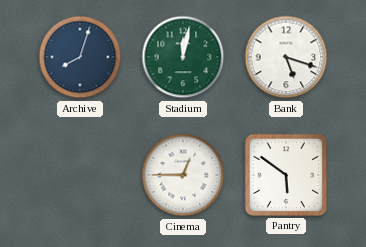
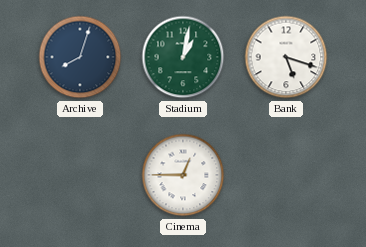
Stadium: 12:02 -> 1:02
Pantry: 5:51 -> none
